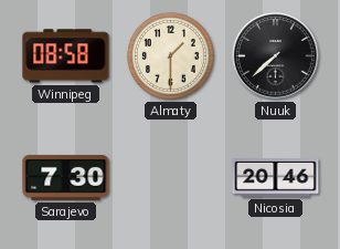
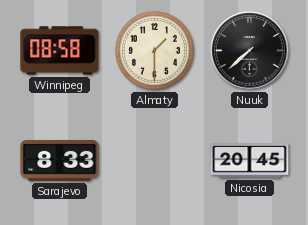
Sarajevo: 7:30 -> 8:33
Nicosia: 20:46 -> 20:45
